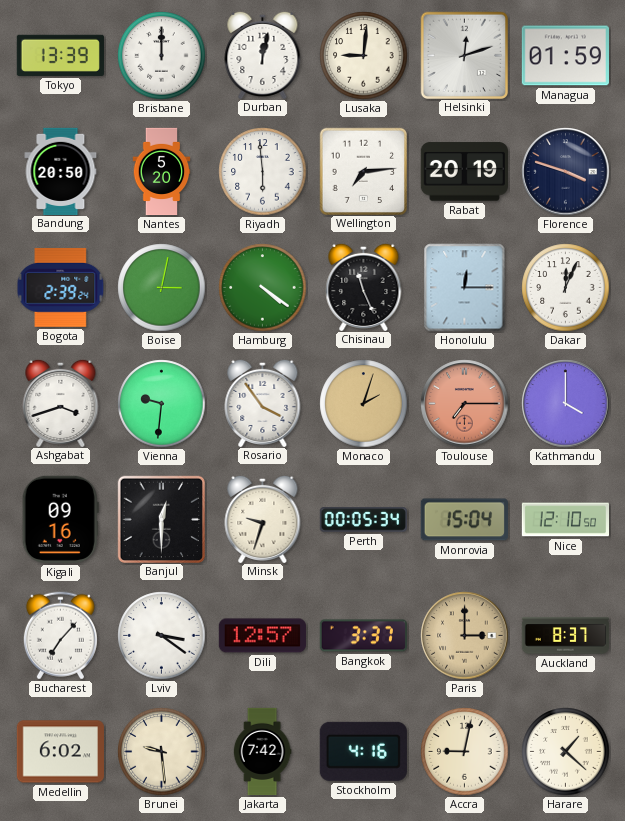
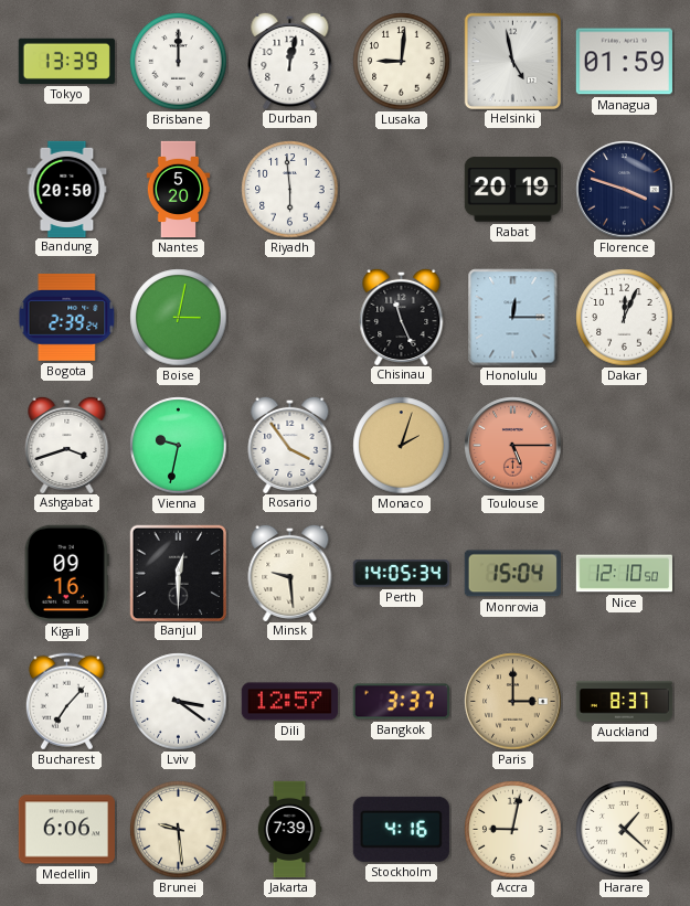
Helsinki: 12:12 -> 4:58
Wellington: 7:14 -> none
Hamburg: 4:21 -> none
Vienna: 9:31 -> 9:32
Toulouse: 7:15 -> 5:15
Kathmandu: 4:00 -> none
Minsk: 9:33 -> 9:29
Perth: 00:05 -> 14:05
Medellin: 6:02 -> 6:06
Jakarta: 7:42 -> 7:39
